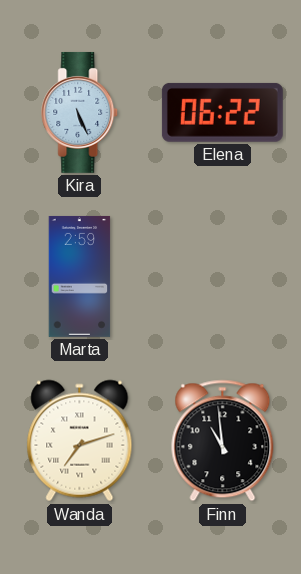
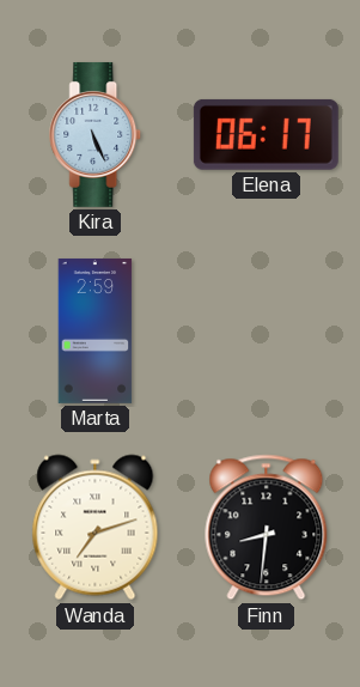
Elena: 06:22 -> 06:17
Finn: 10:59 -> 8:31
